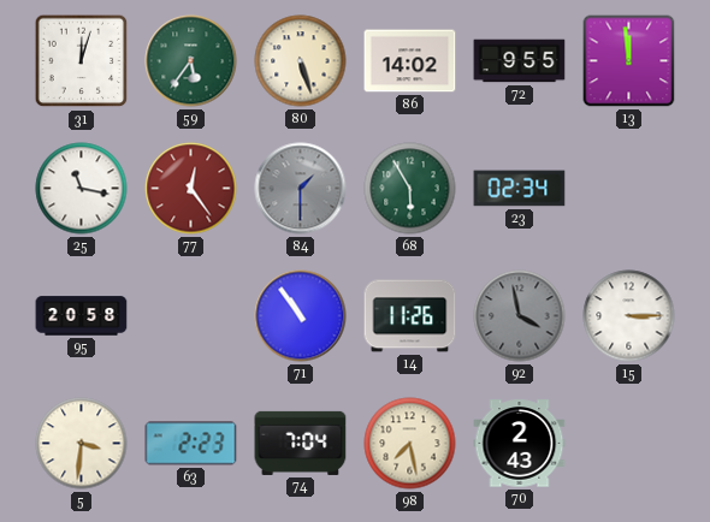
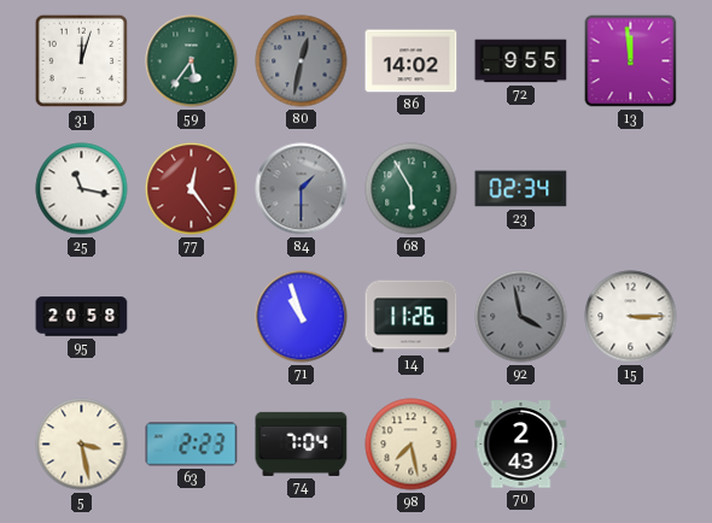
80: 5:27 -> 12:32
80 dial: cream -> grey
71: 10:54 -> 10:57
5: 3:31 -> 3:28
